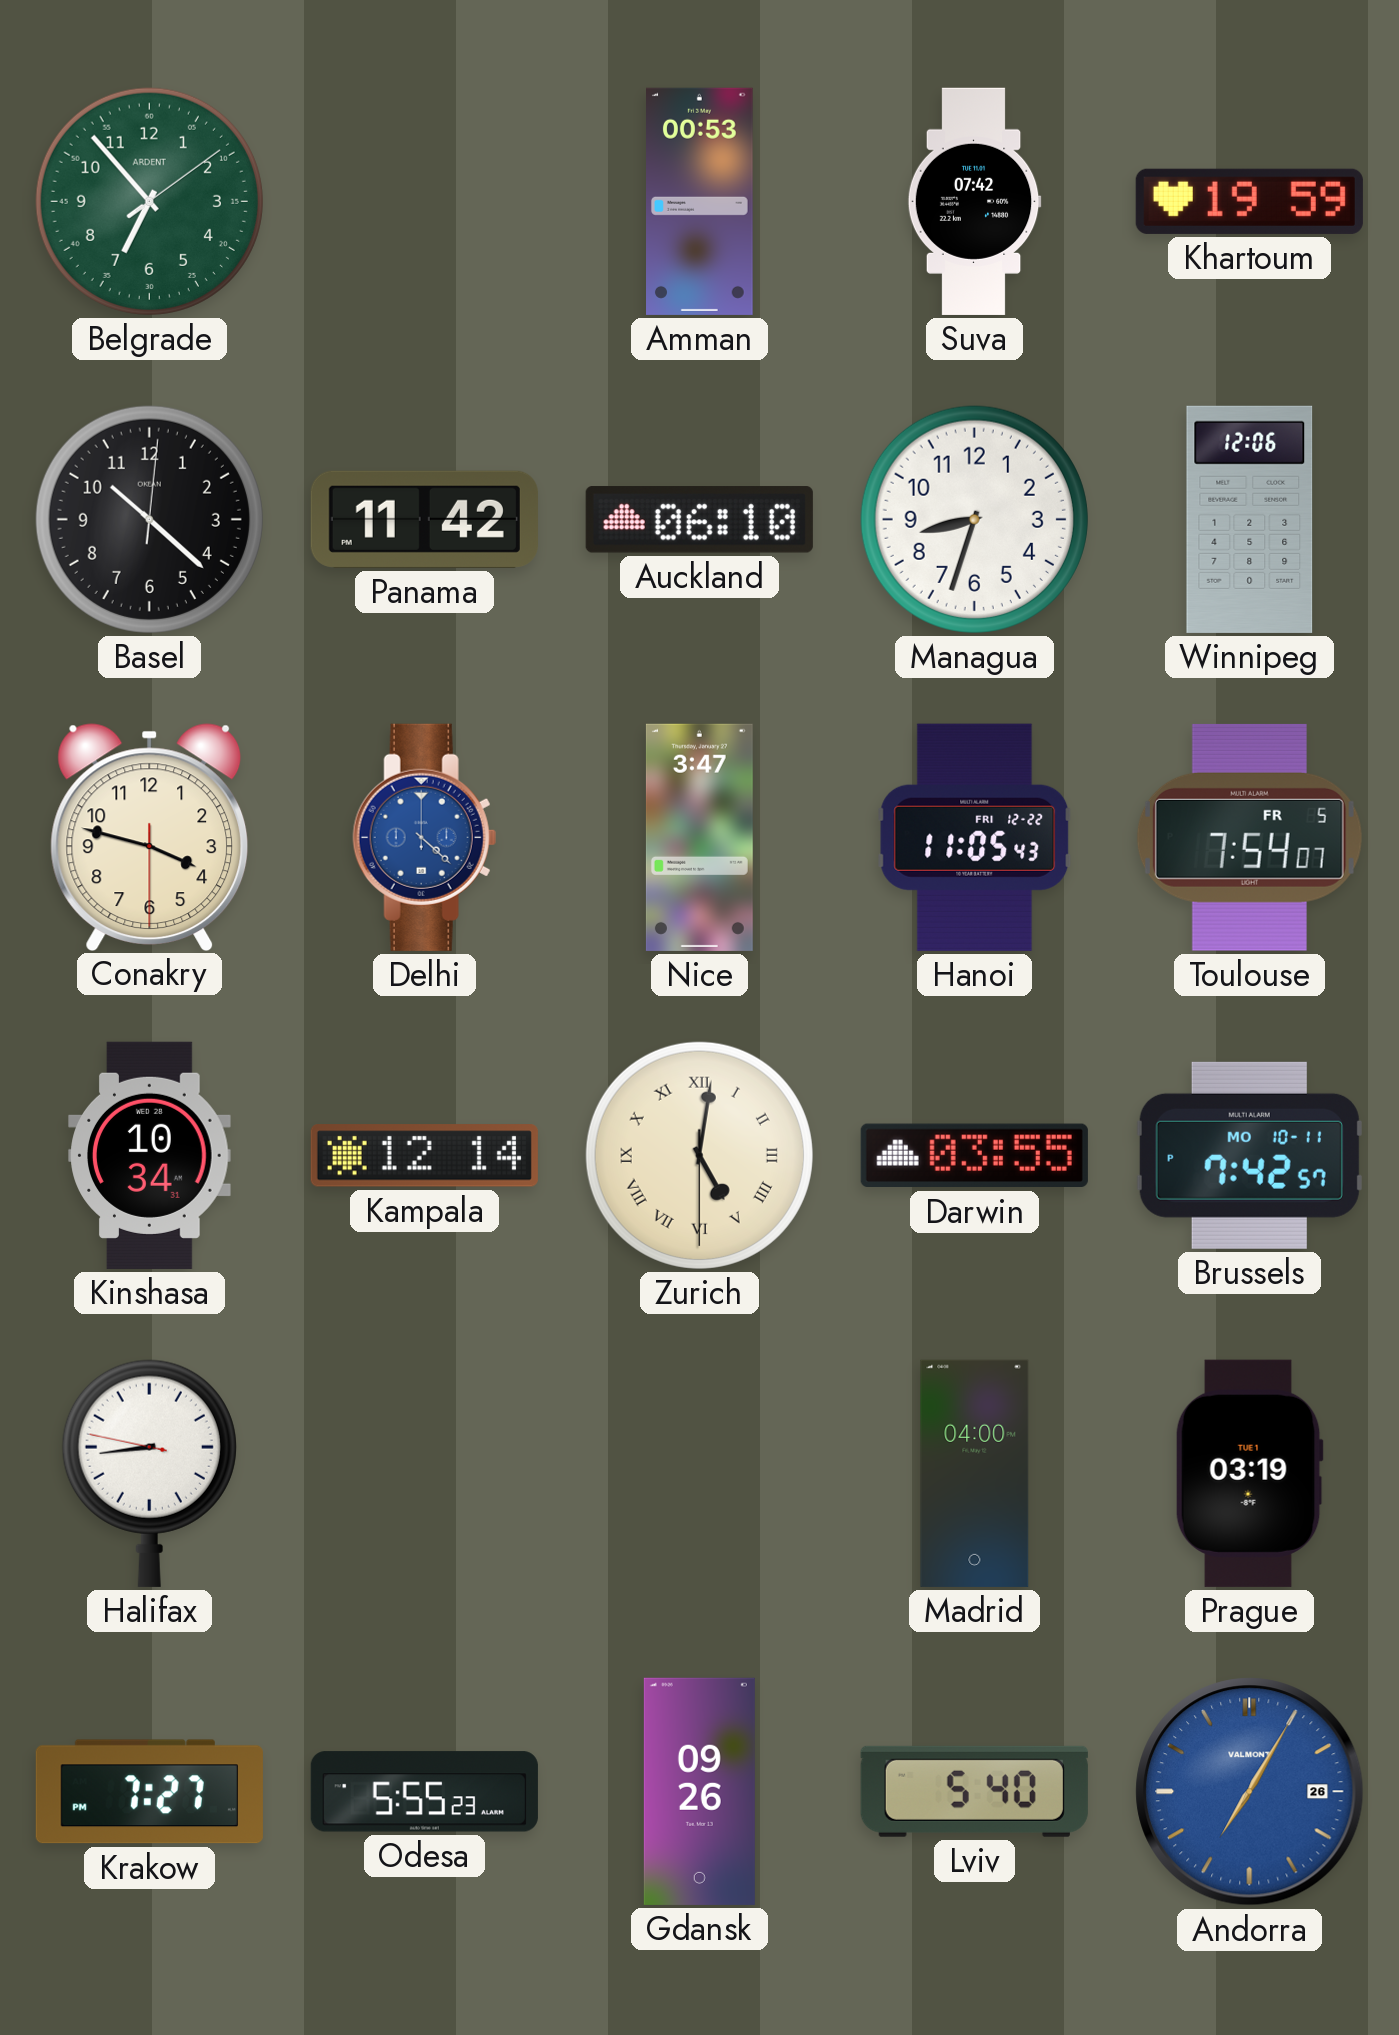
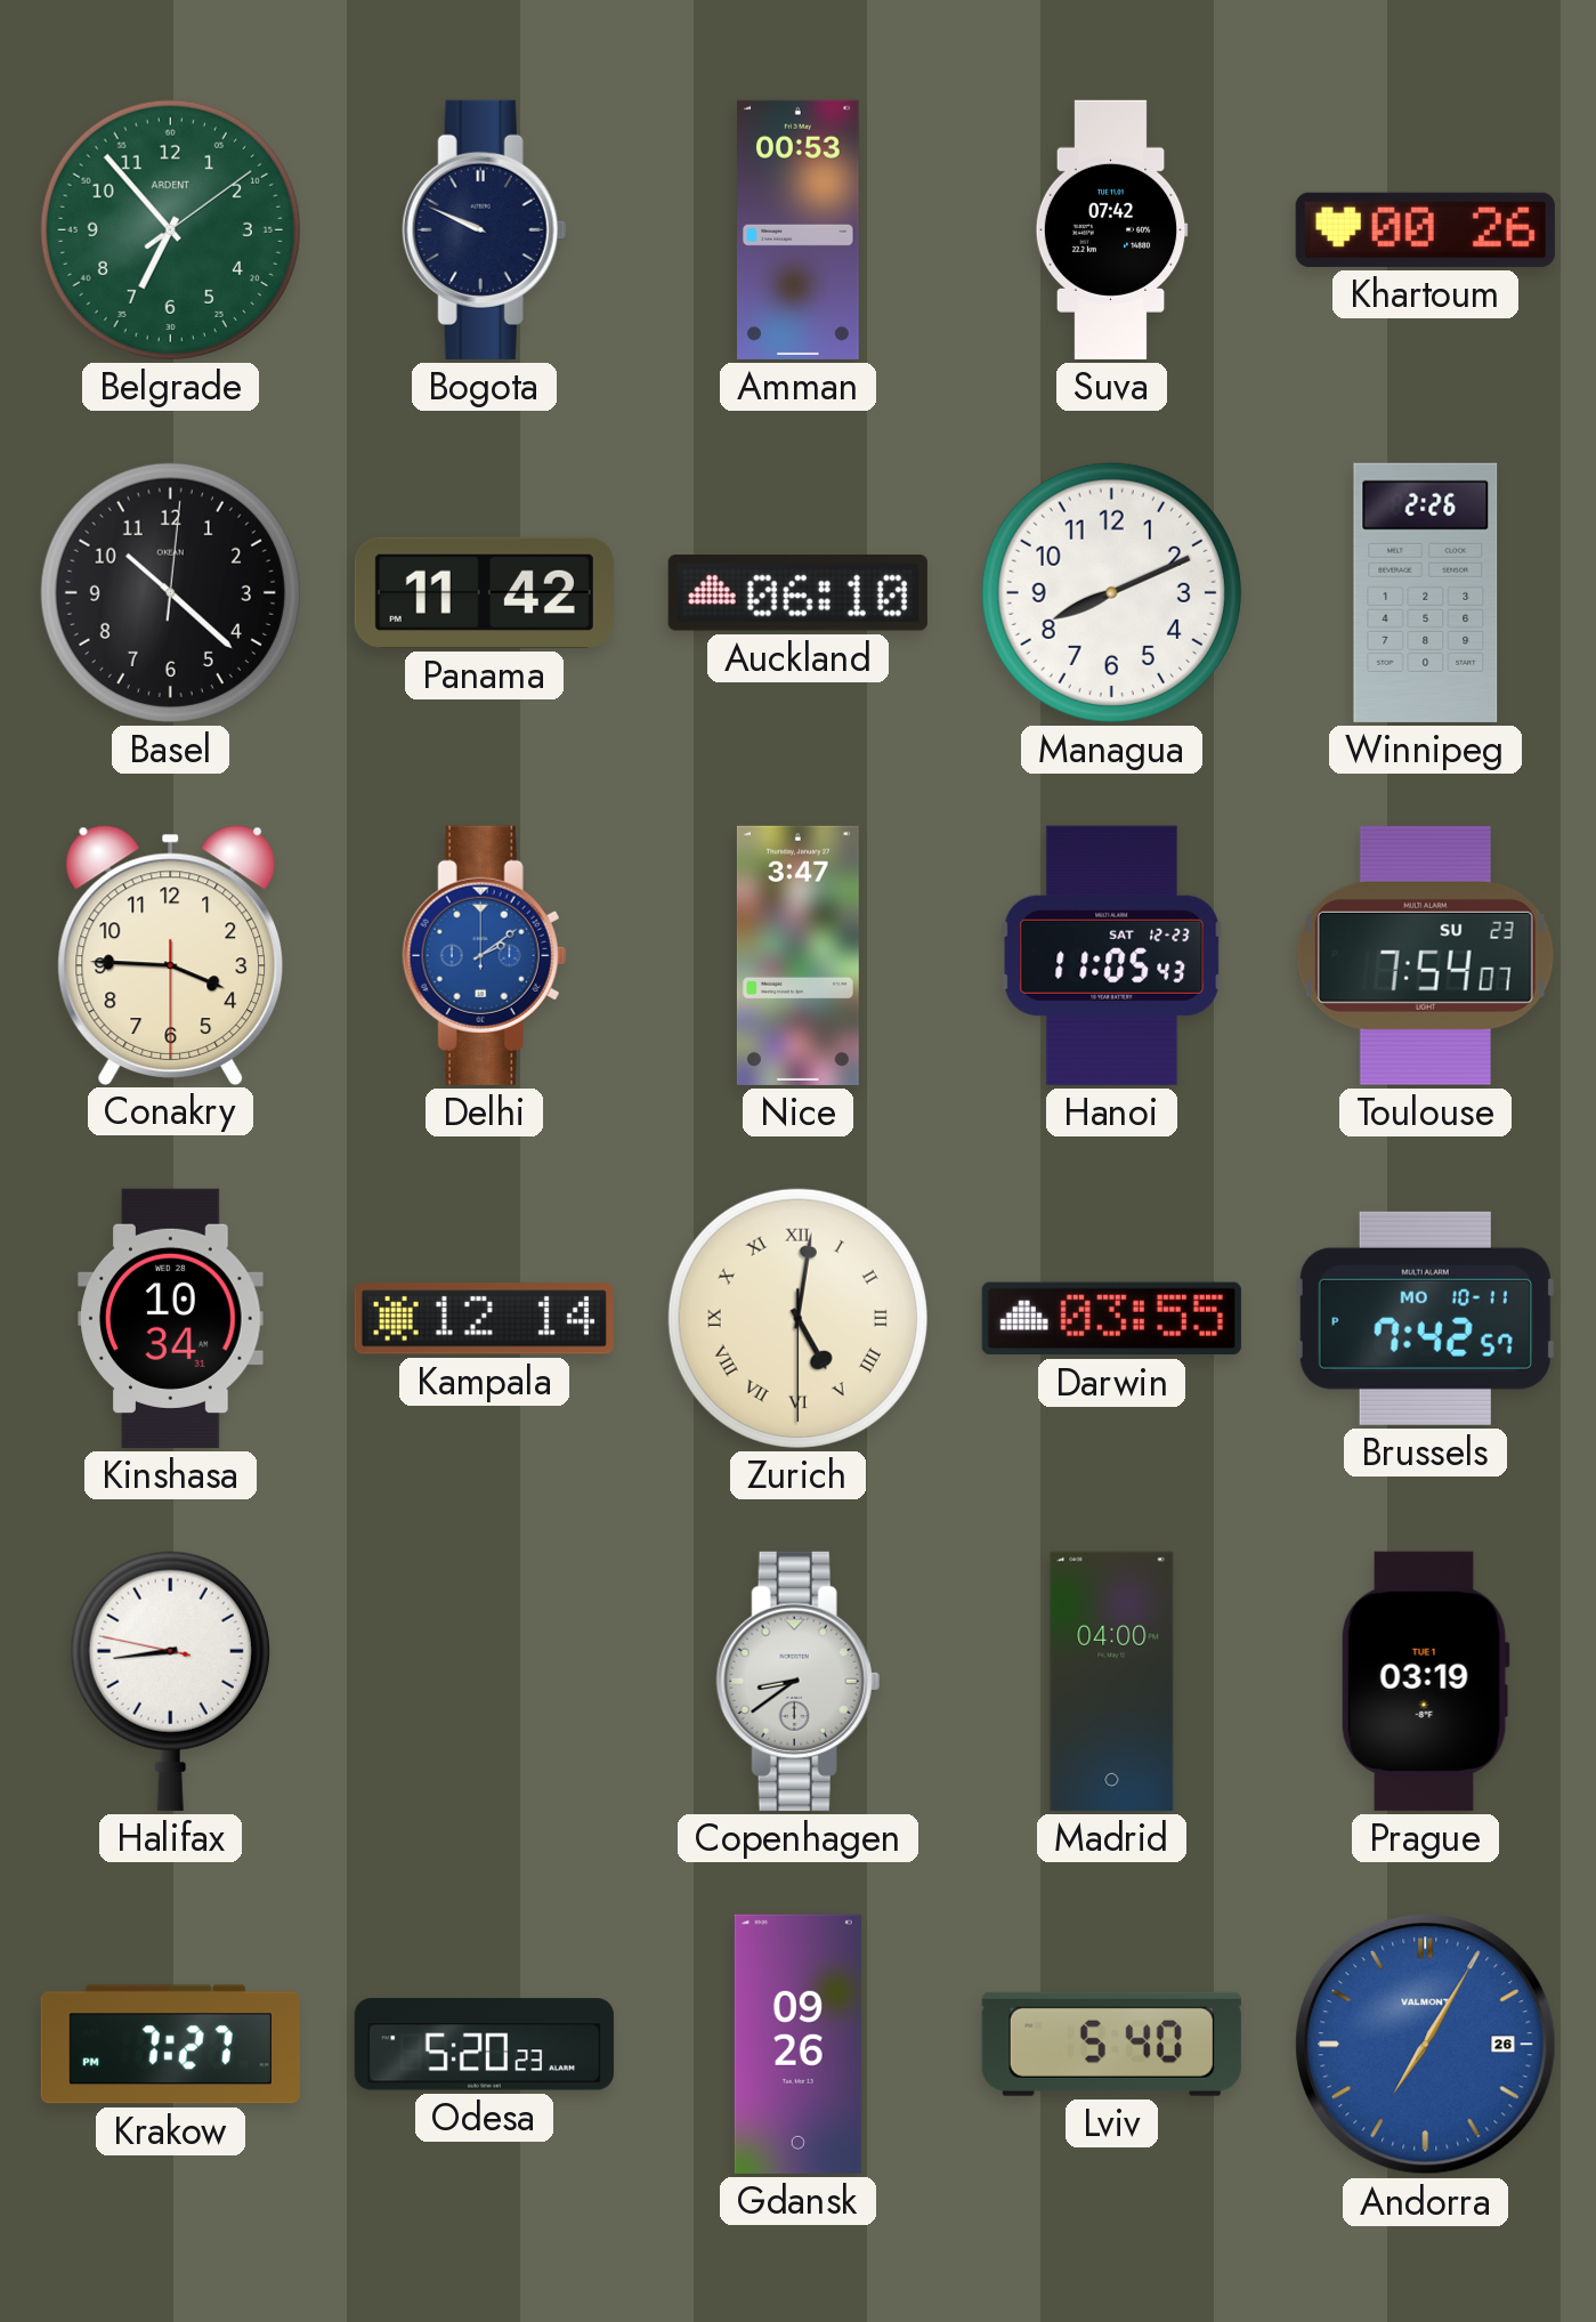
Bogota: none -> 9:49
Khartoum: 19:59 -> 00:26
Managua: 8:33 -> 8:11
Winnipeg: 12:06 -> 2:26
Conakry: 3:47 -> 3:45
Delhi: 4:22 -> 2:09
Hanoi date: FRI 12-22 -> SAT 12-23
Toulouse date: FR 5 -> SU 23
Copenhagen: none -> 8:39
Odesa: 5:55 -> 5:20
